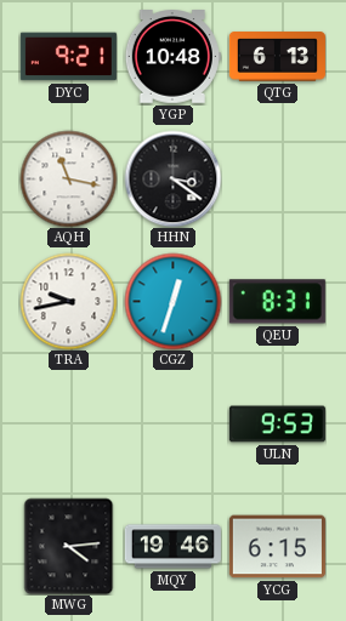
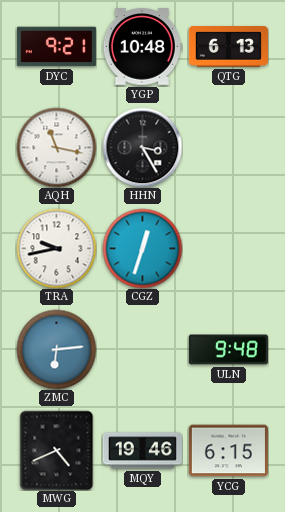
HHN: 3:21 -> 3:25
QEU: 8:31 -> none
ZMC: none -> 6:14
ULN: 9:53 -> 9:48
MWG: 4:14 -> 4:41
